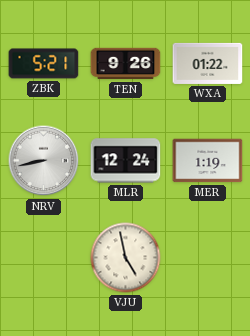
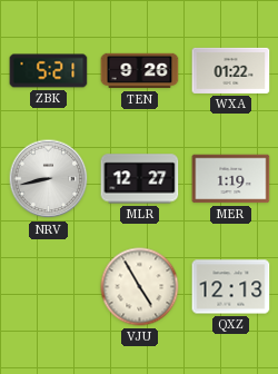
MLR: 12:24 -> 12:27
VJU: 4:58 -> 4:55
QXZ: none -> 12:13
